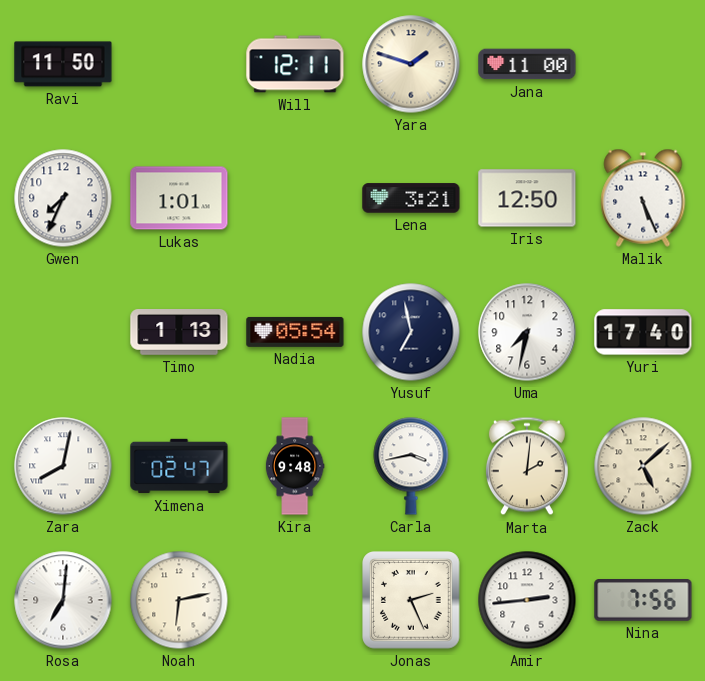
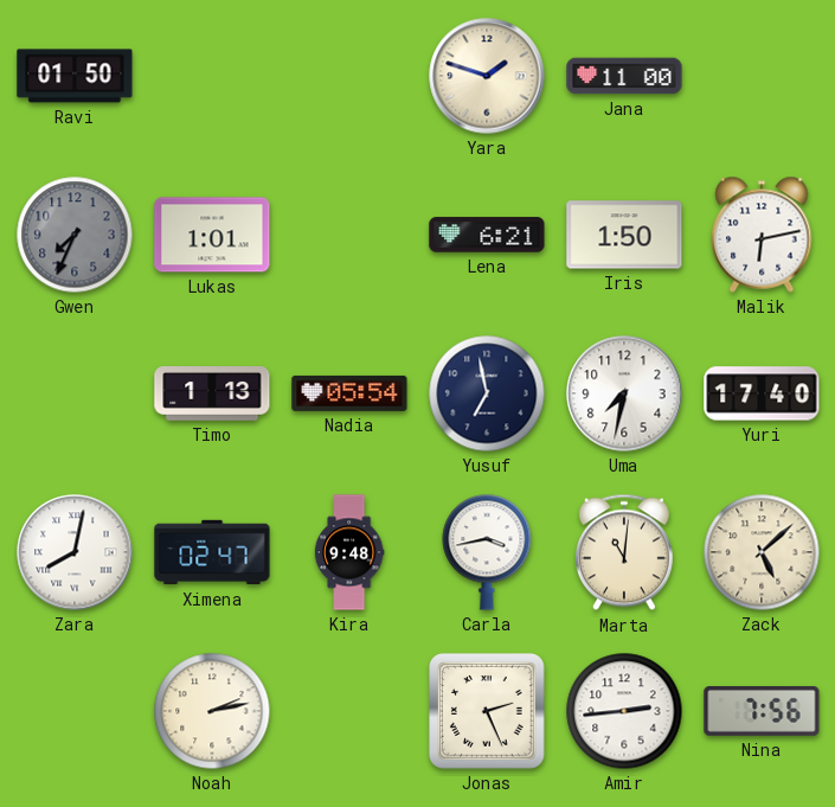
Ravi: 11:50 -> 01:50
Will: 12:11 -> none
Gwen dial: white -> grey
Lena: 3:21 -> 6:21
Iris: 12:50 -> 1:50
Malik: 5:26 -> 6:13
Marta: 2:01 -> 11:01
Rosa: 7:01 -> none
Noah: 6:13 -> 2:13
